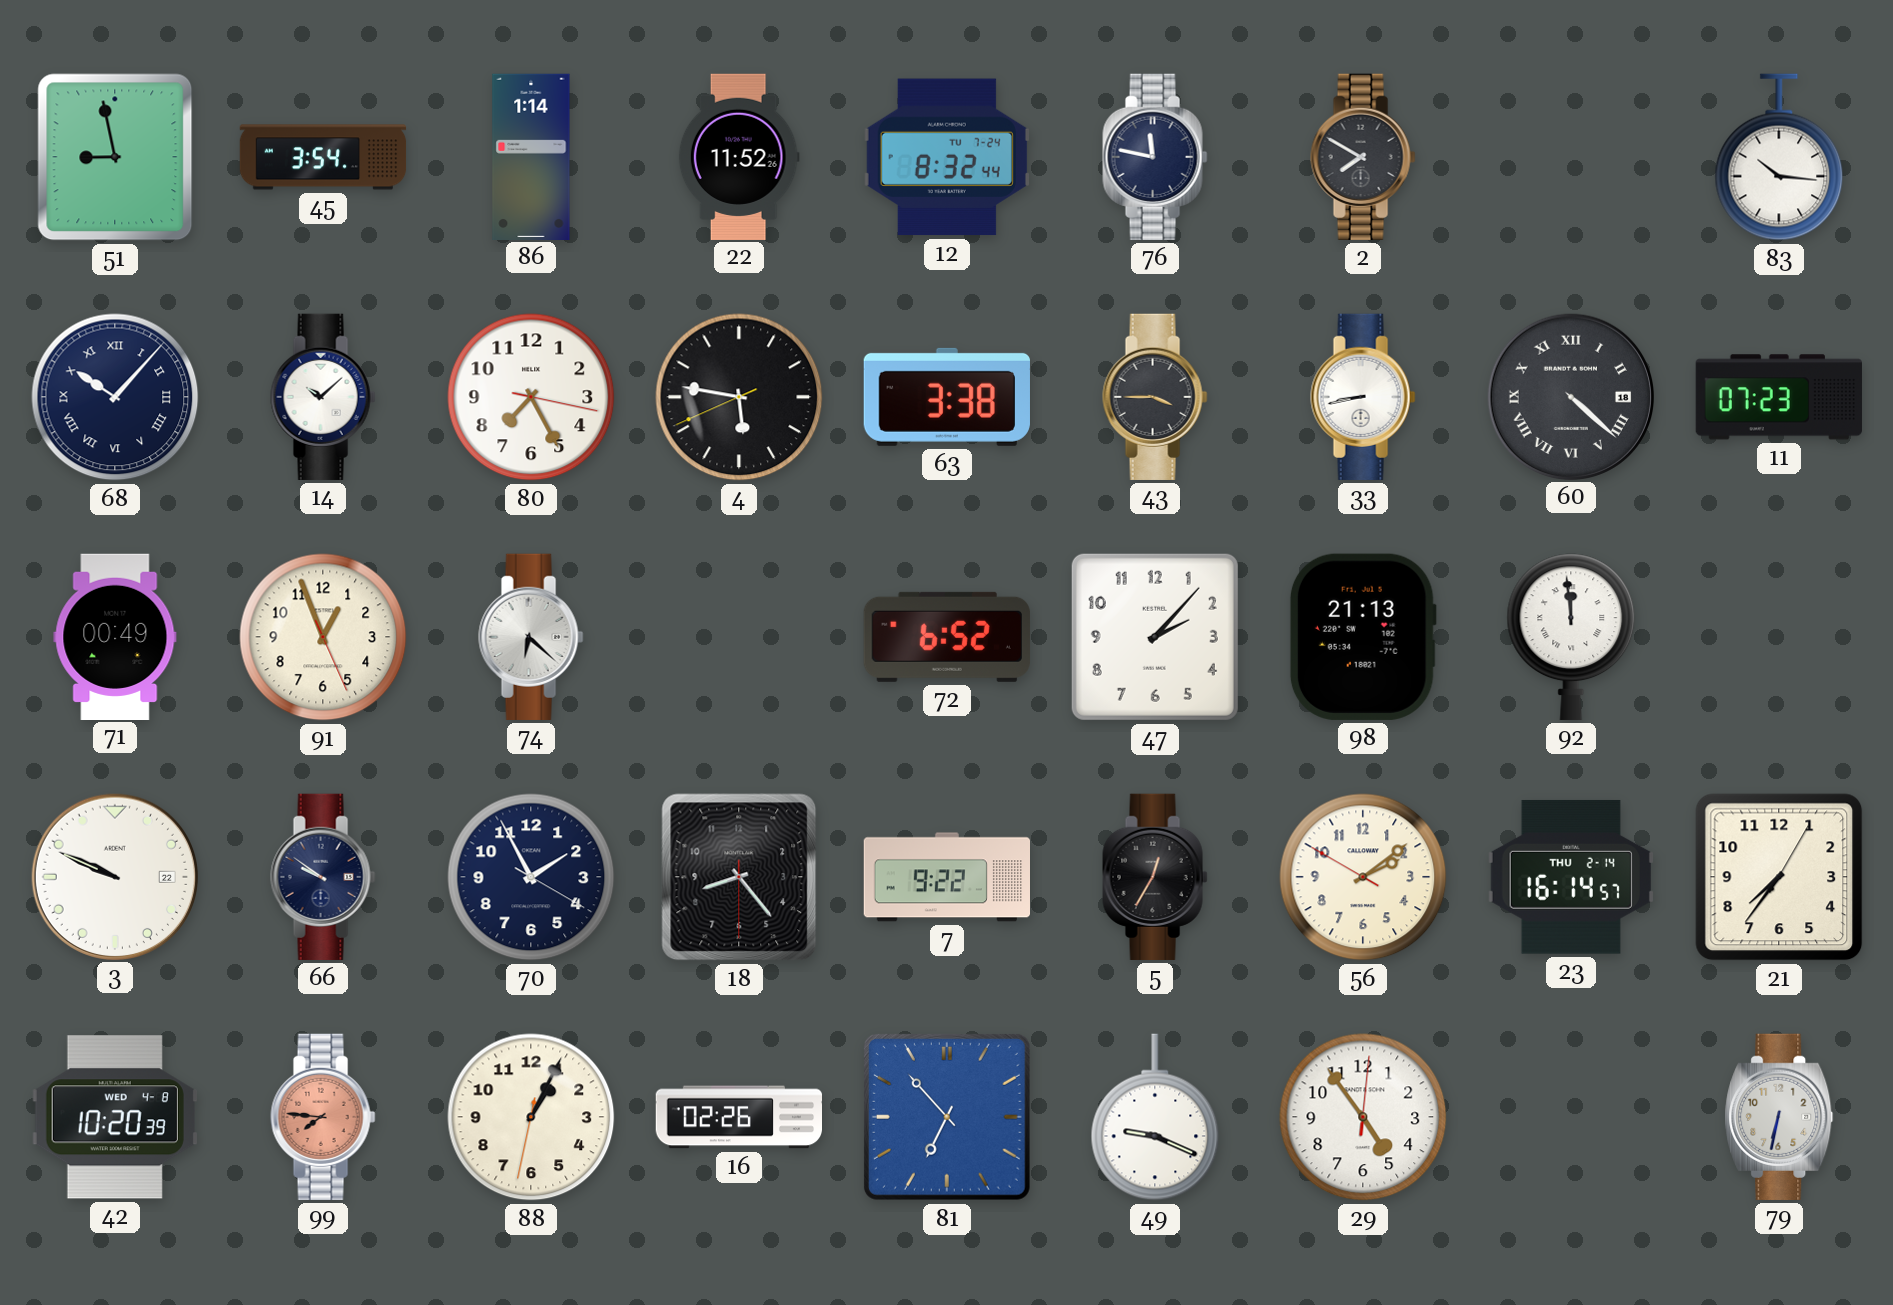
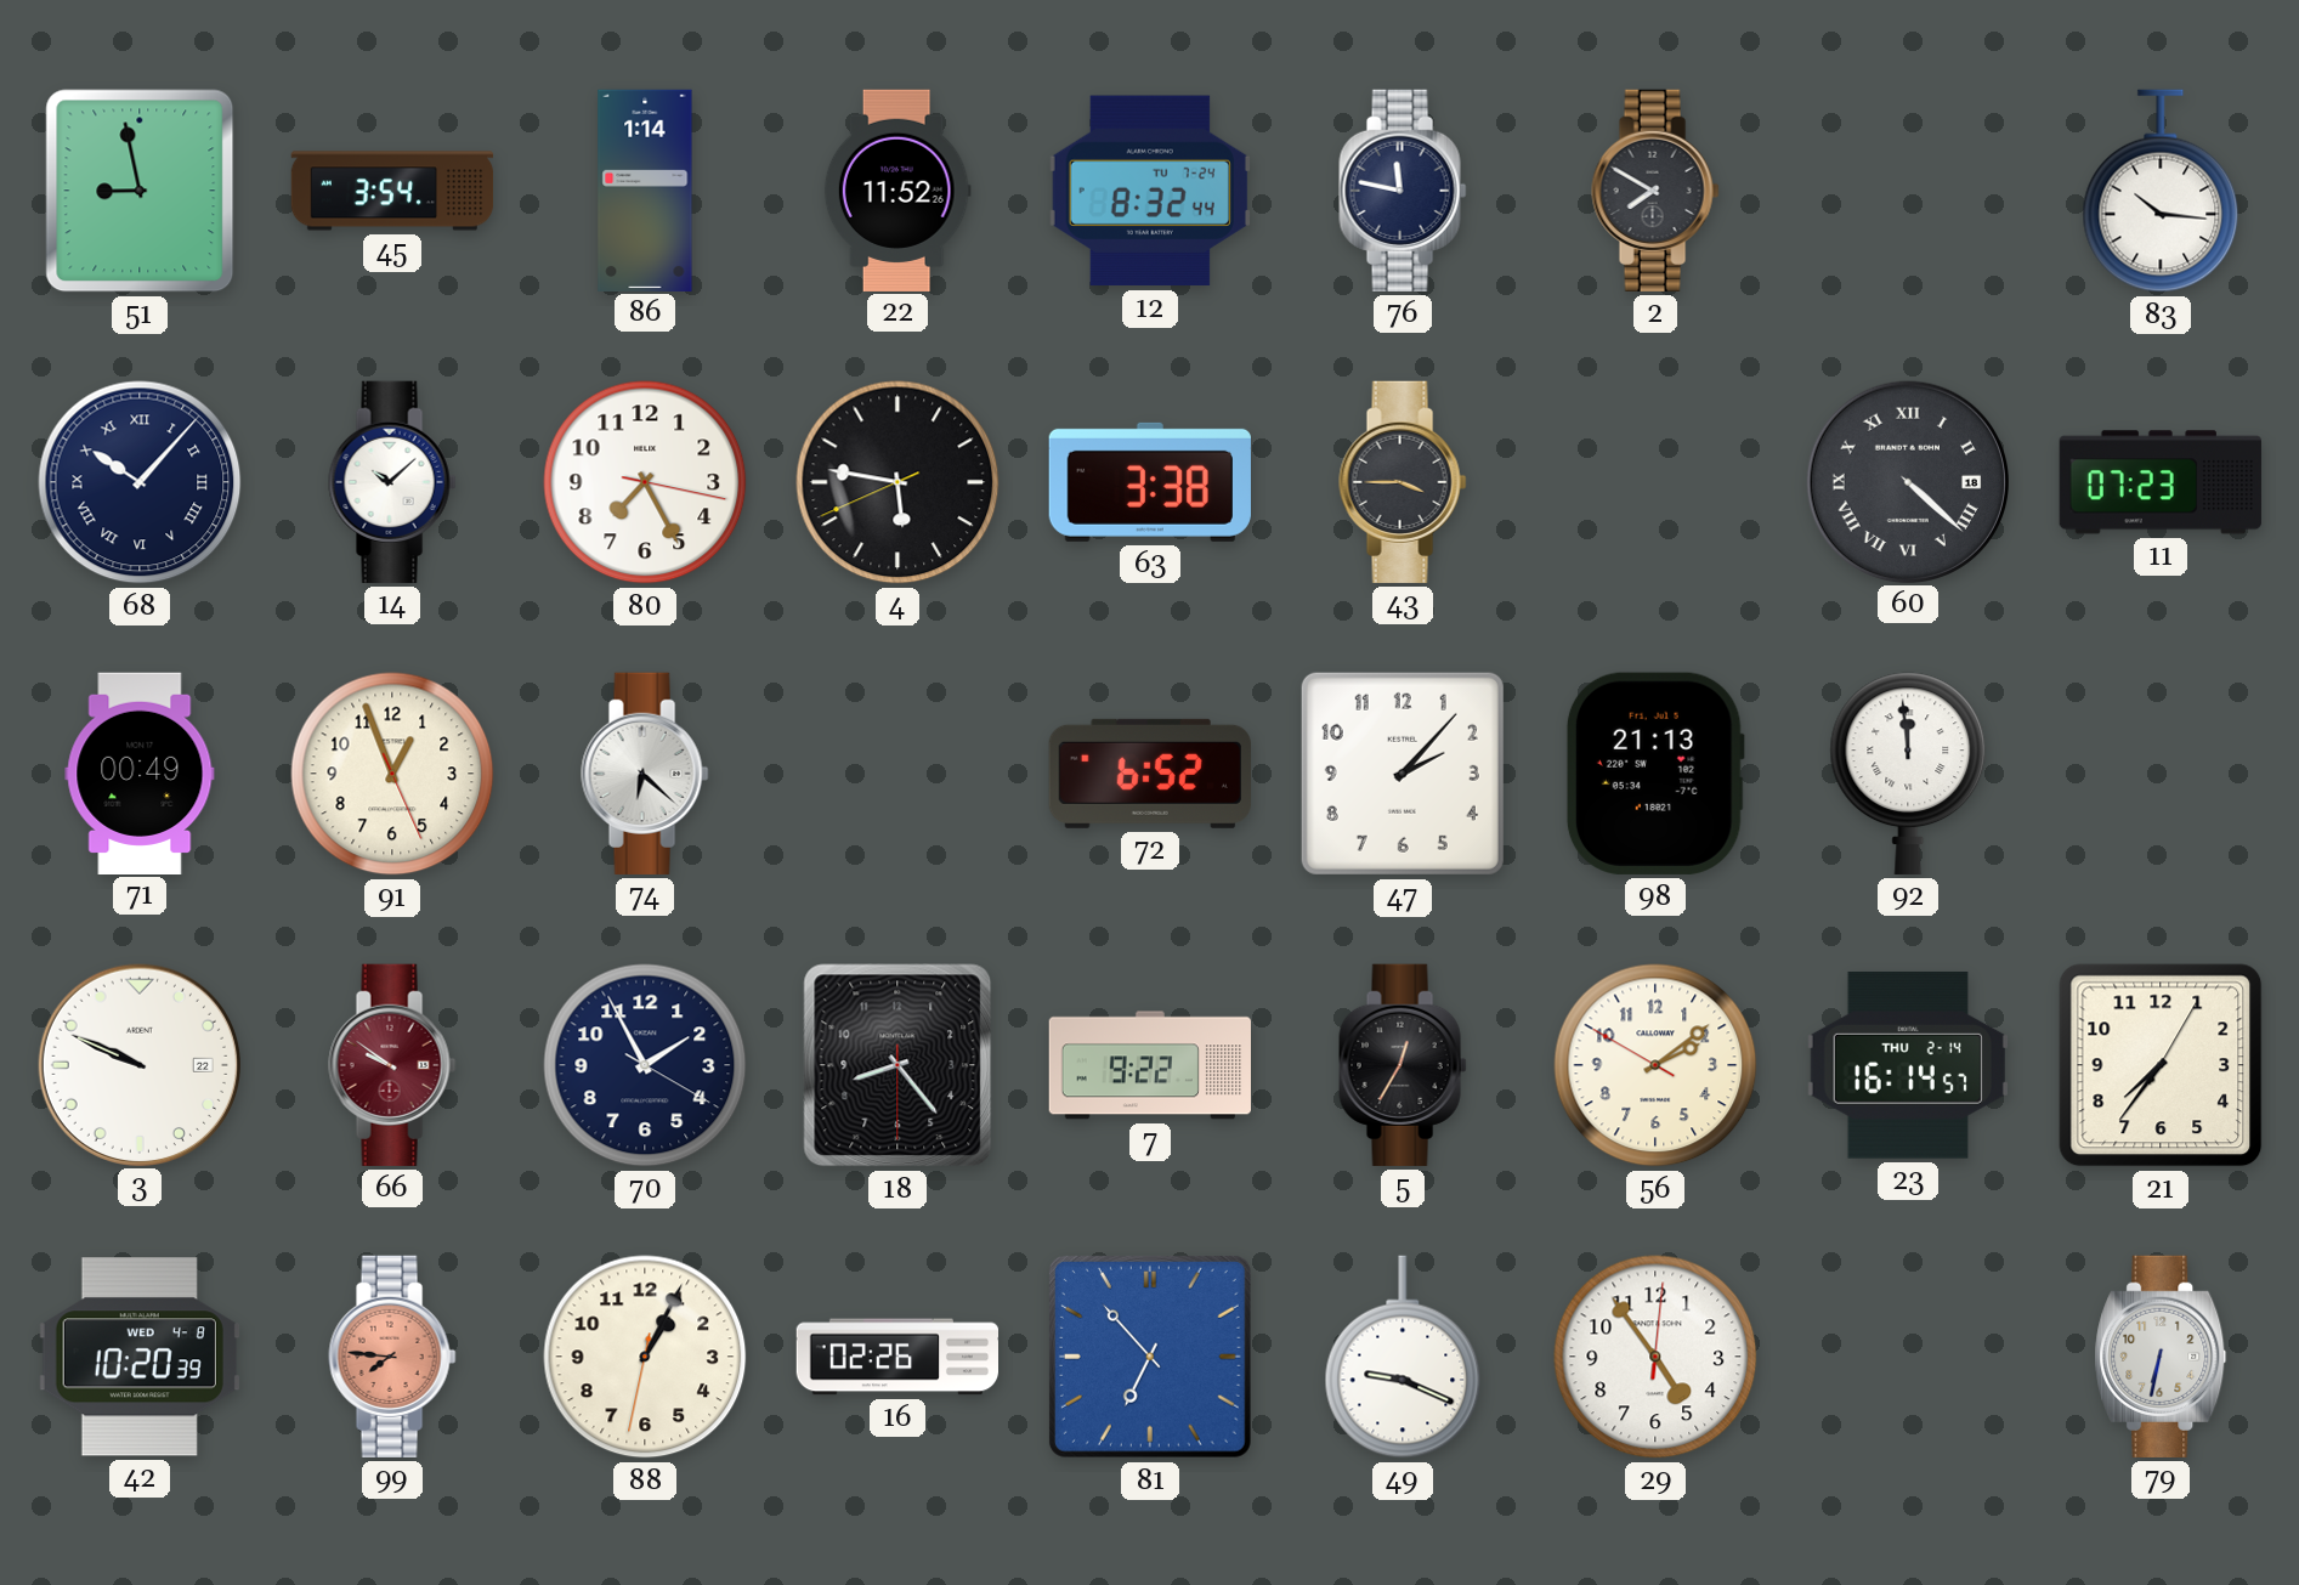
33: 8:43 -> none
66 dial: navy -> burgundy
